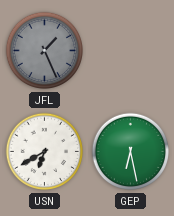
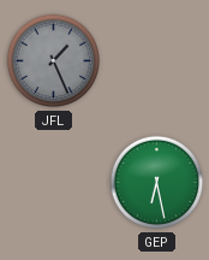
USN: 6:40 -> none
